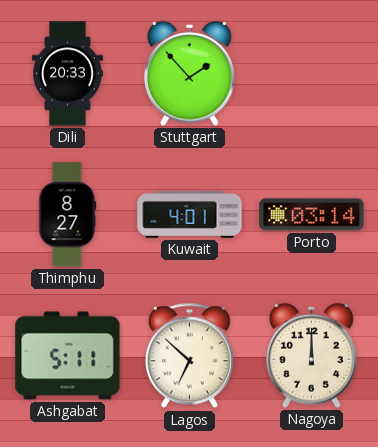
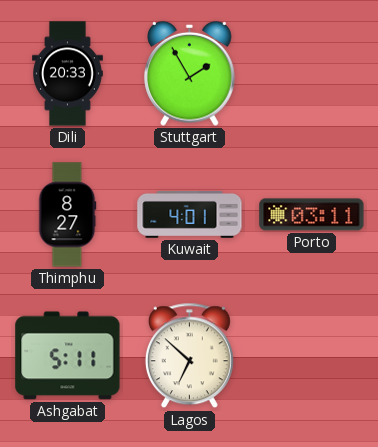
Stuttgart: 1:53 -> 1:55
Porto: 03:14 -> 03:11
Nagoya: 12:00 -> none
